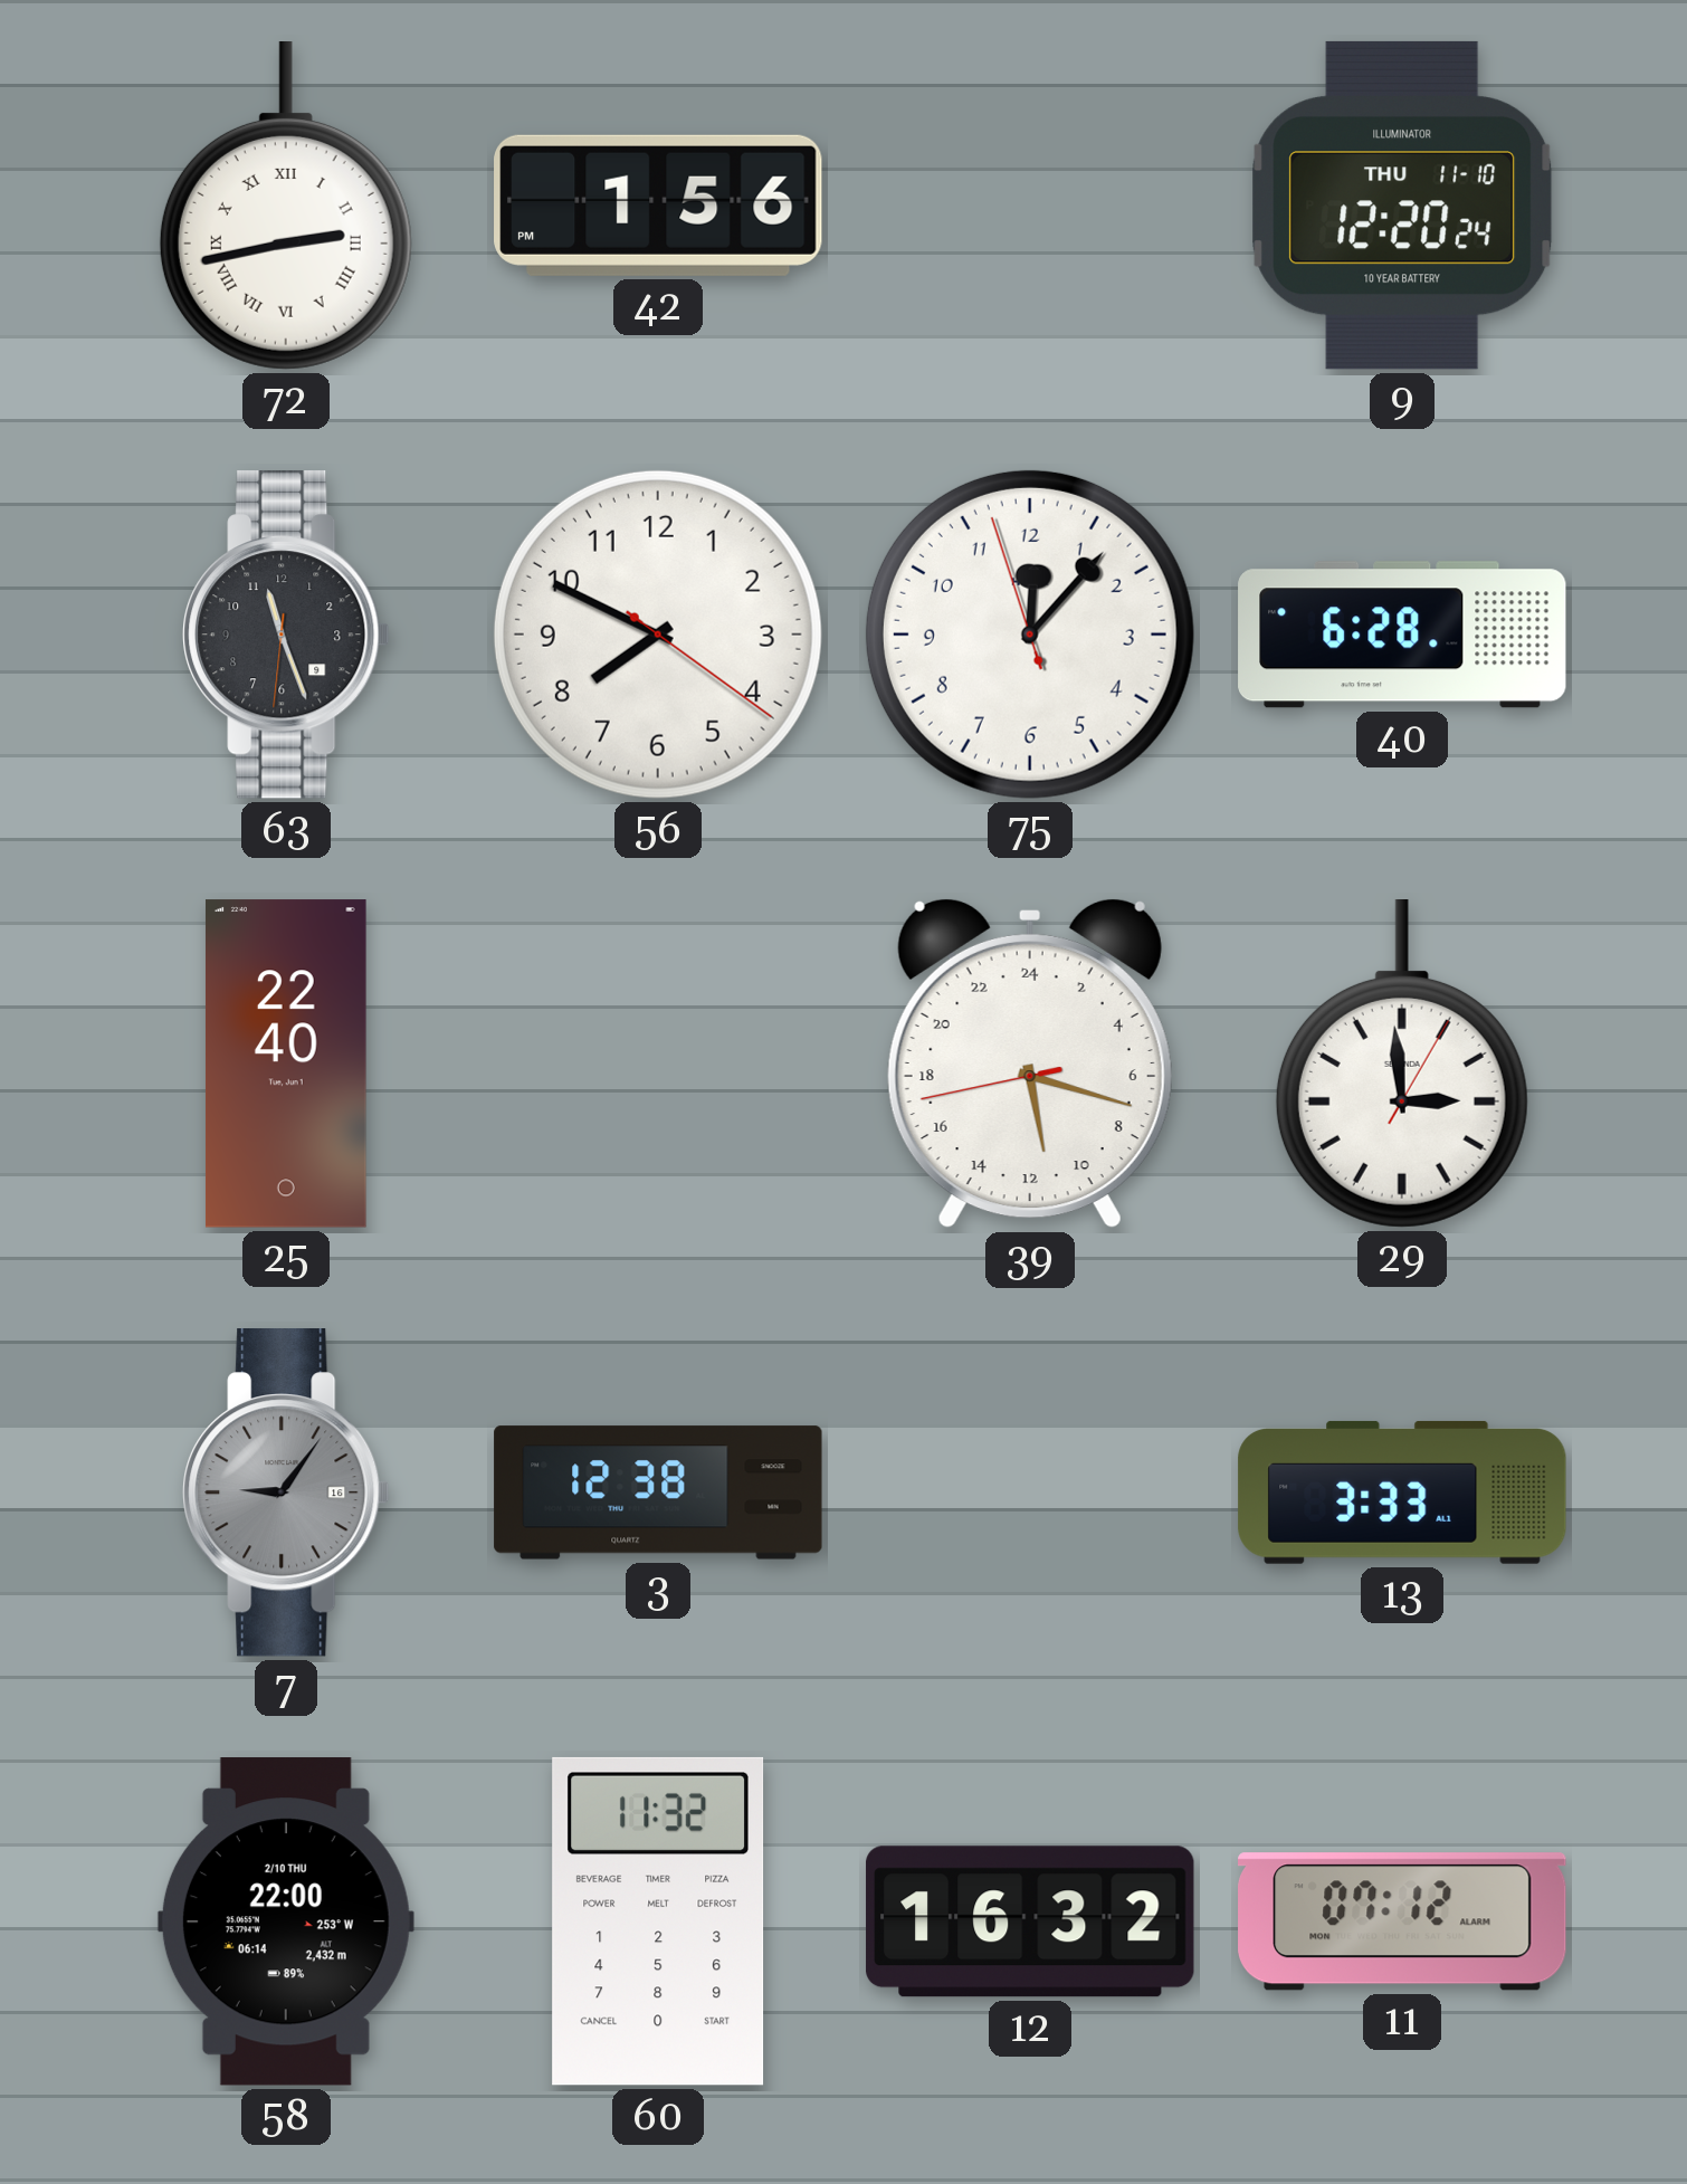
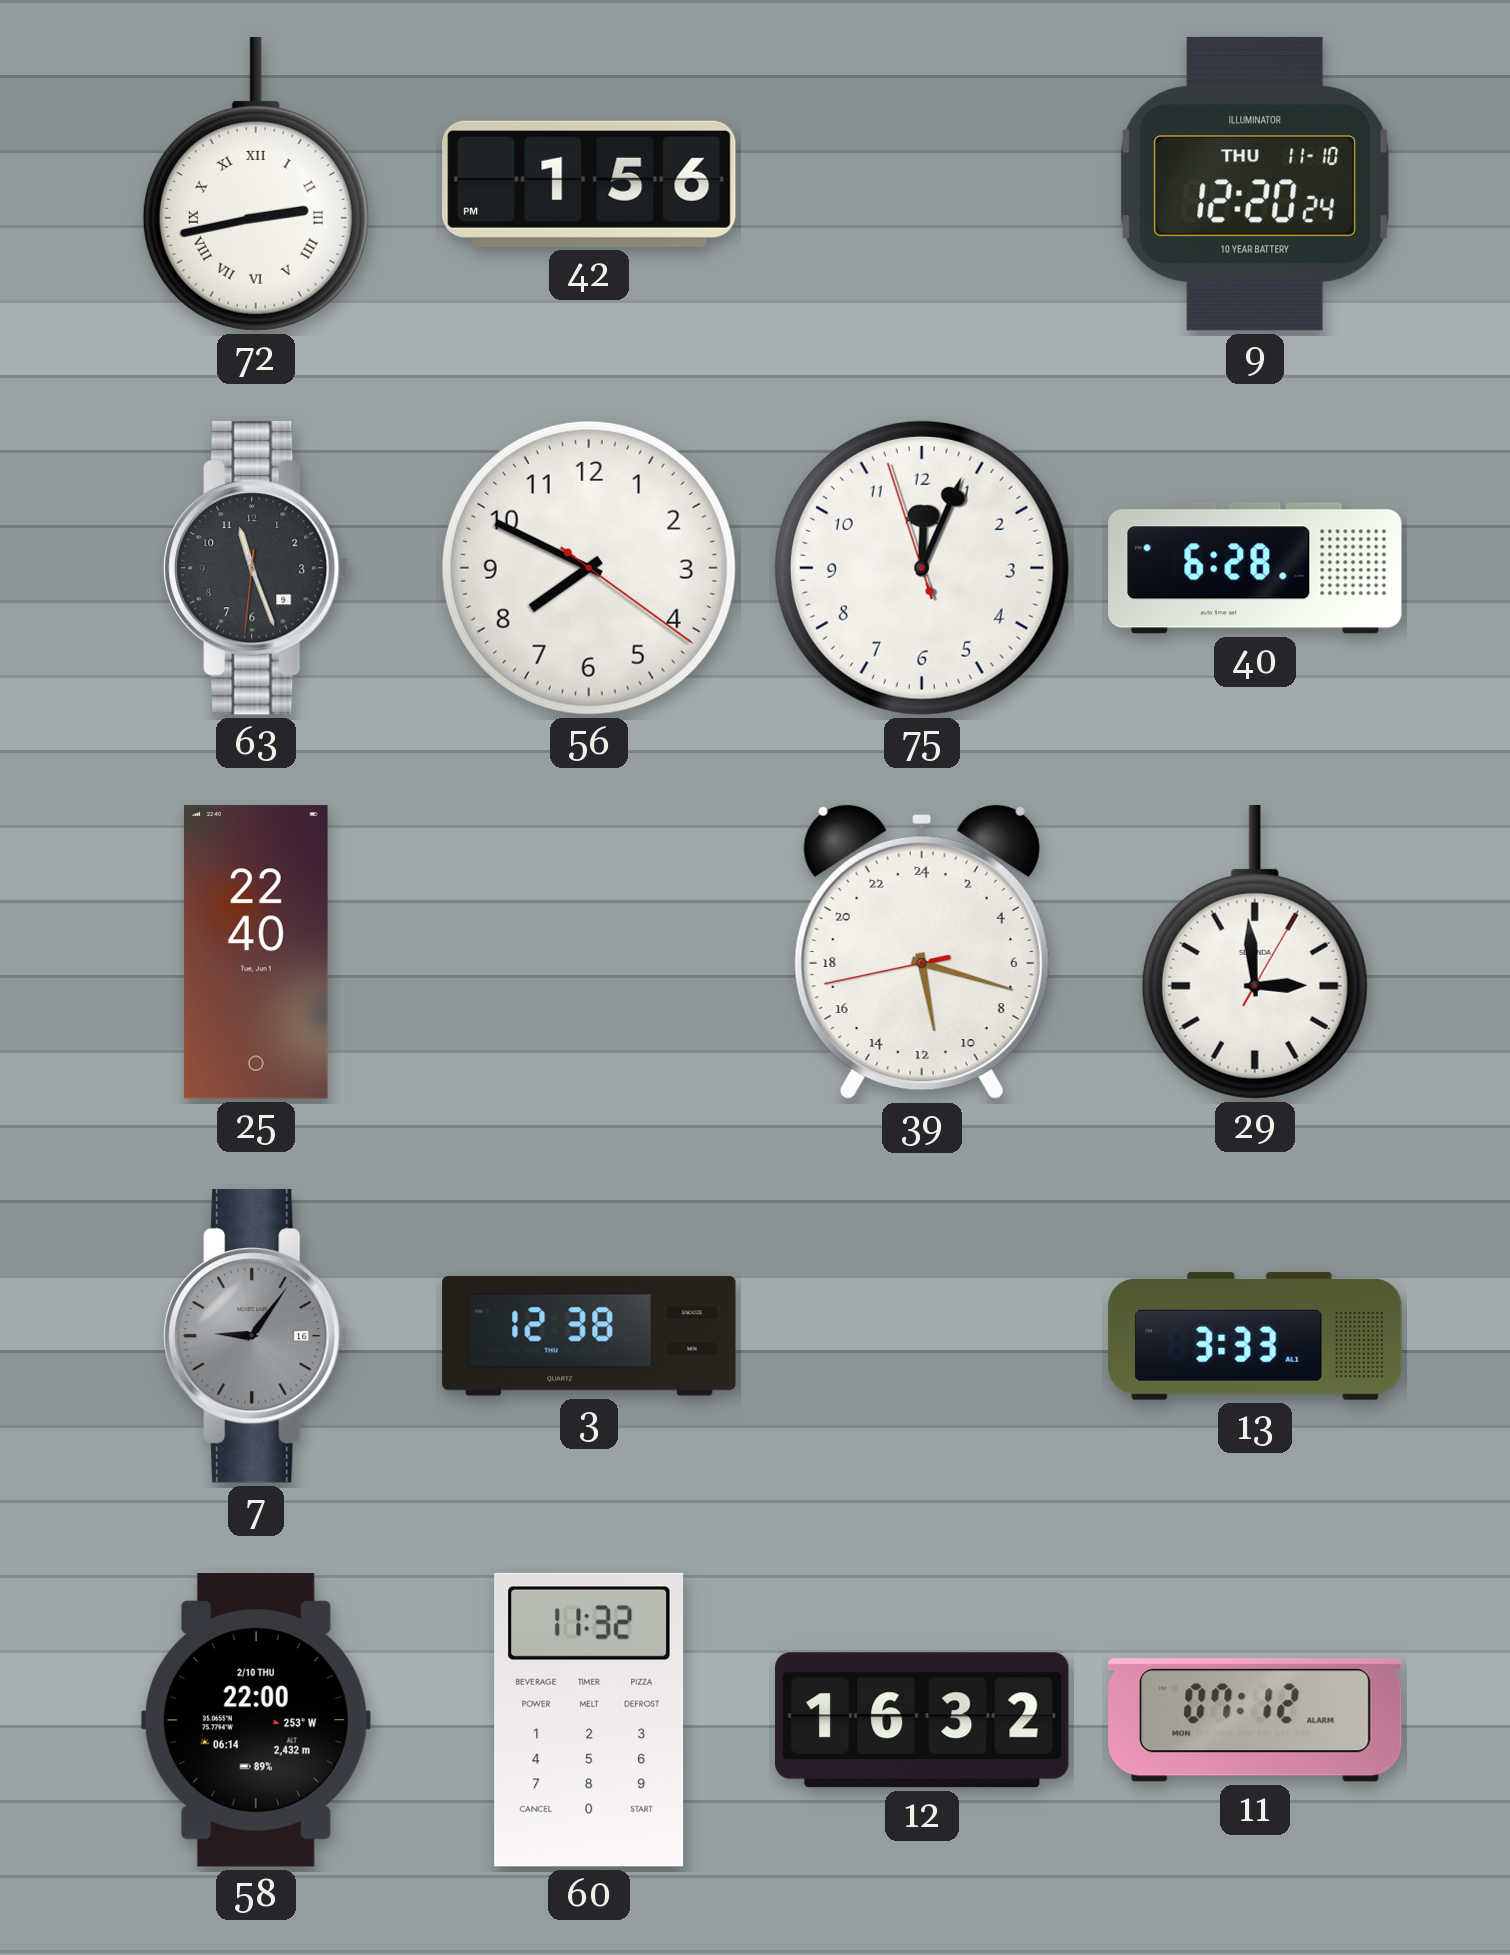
75: 12:06 -> 12:03
